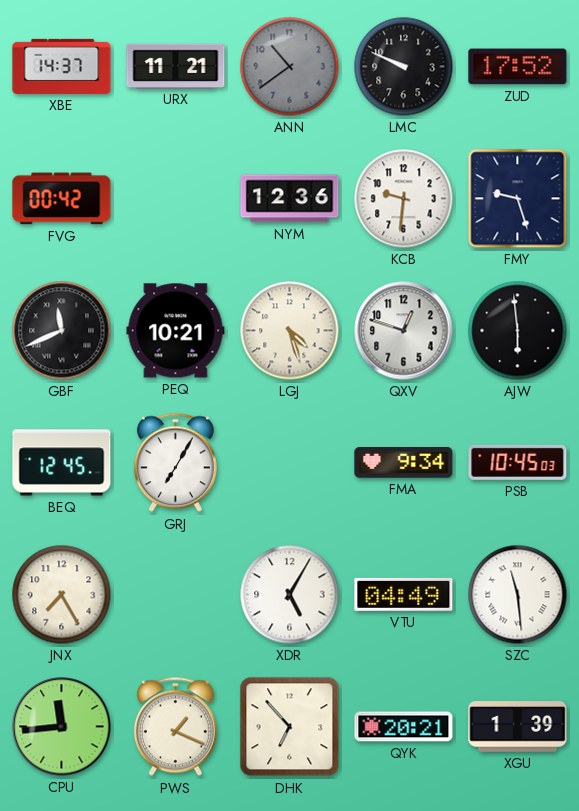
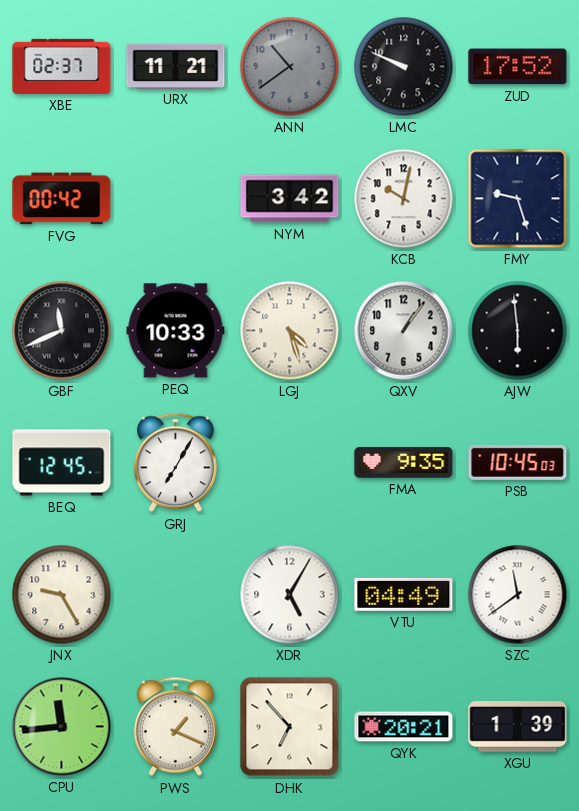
XBE: 14:37 -> 02:37
NYM: 12:36 -> 3:42
KCB: 9:31 -> 10:02
PEQ: 10:21 -> 10:33
QXV: 12:48 -> 1:06
FMA: 9:34 -> 9:35
JNX: 7:25 -> 9:25
SZC: 11:29 -> 11:39
